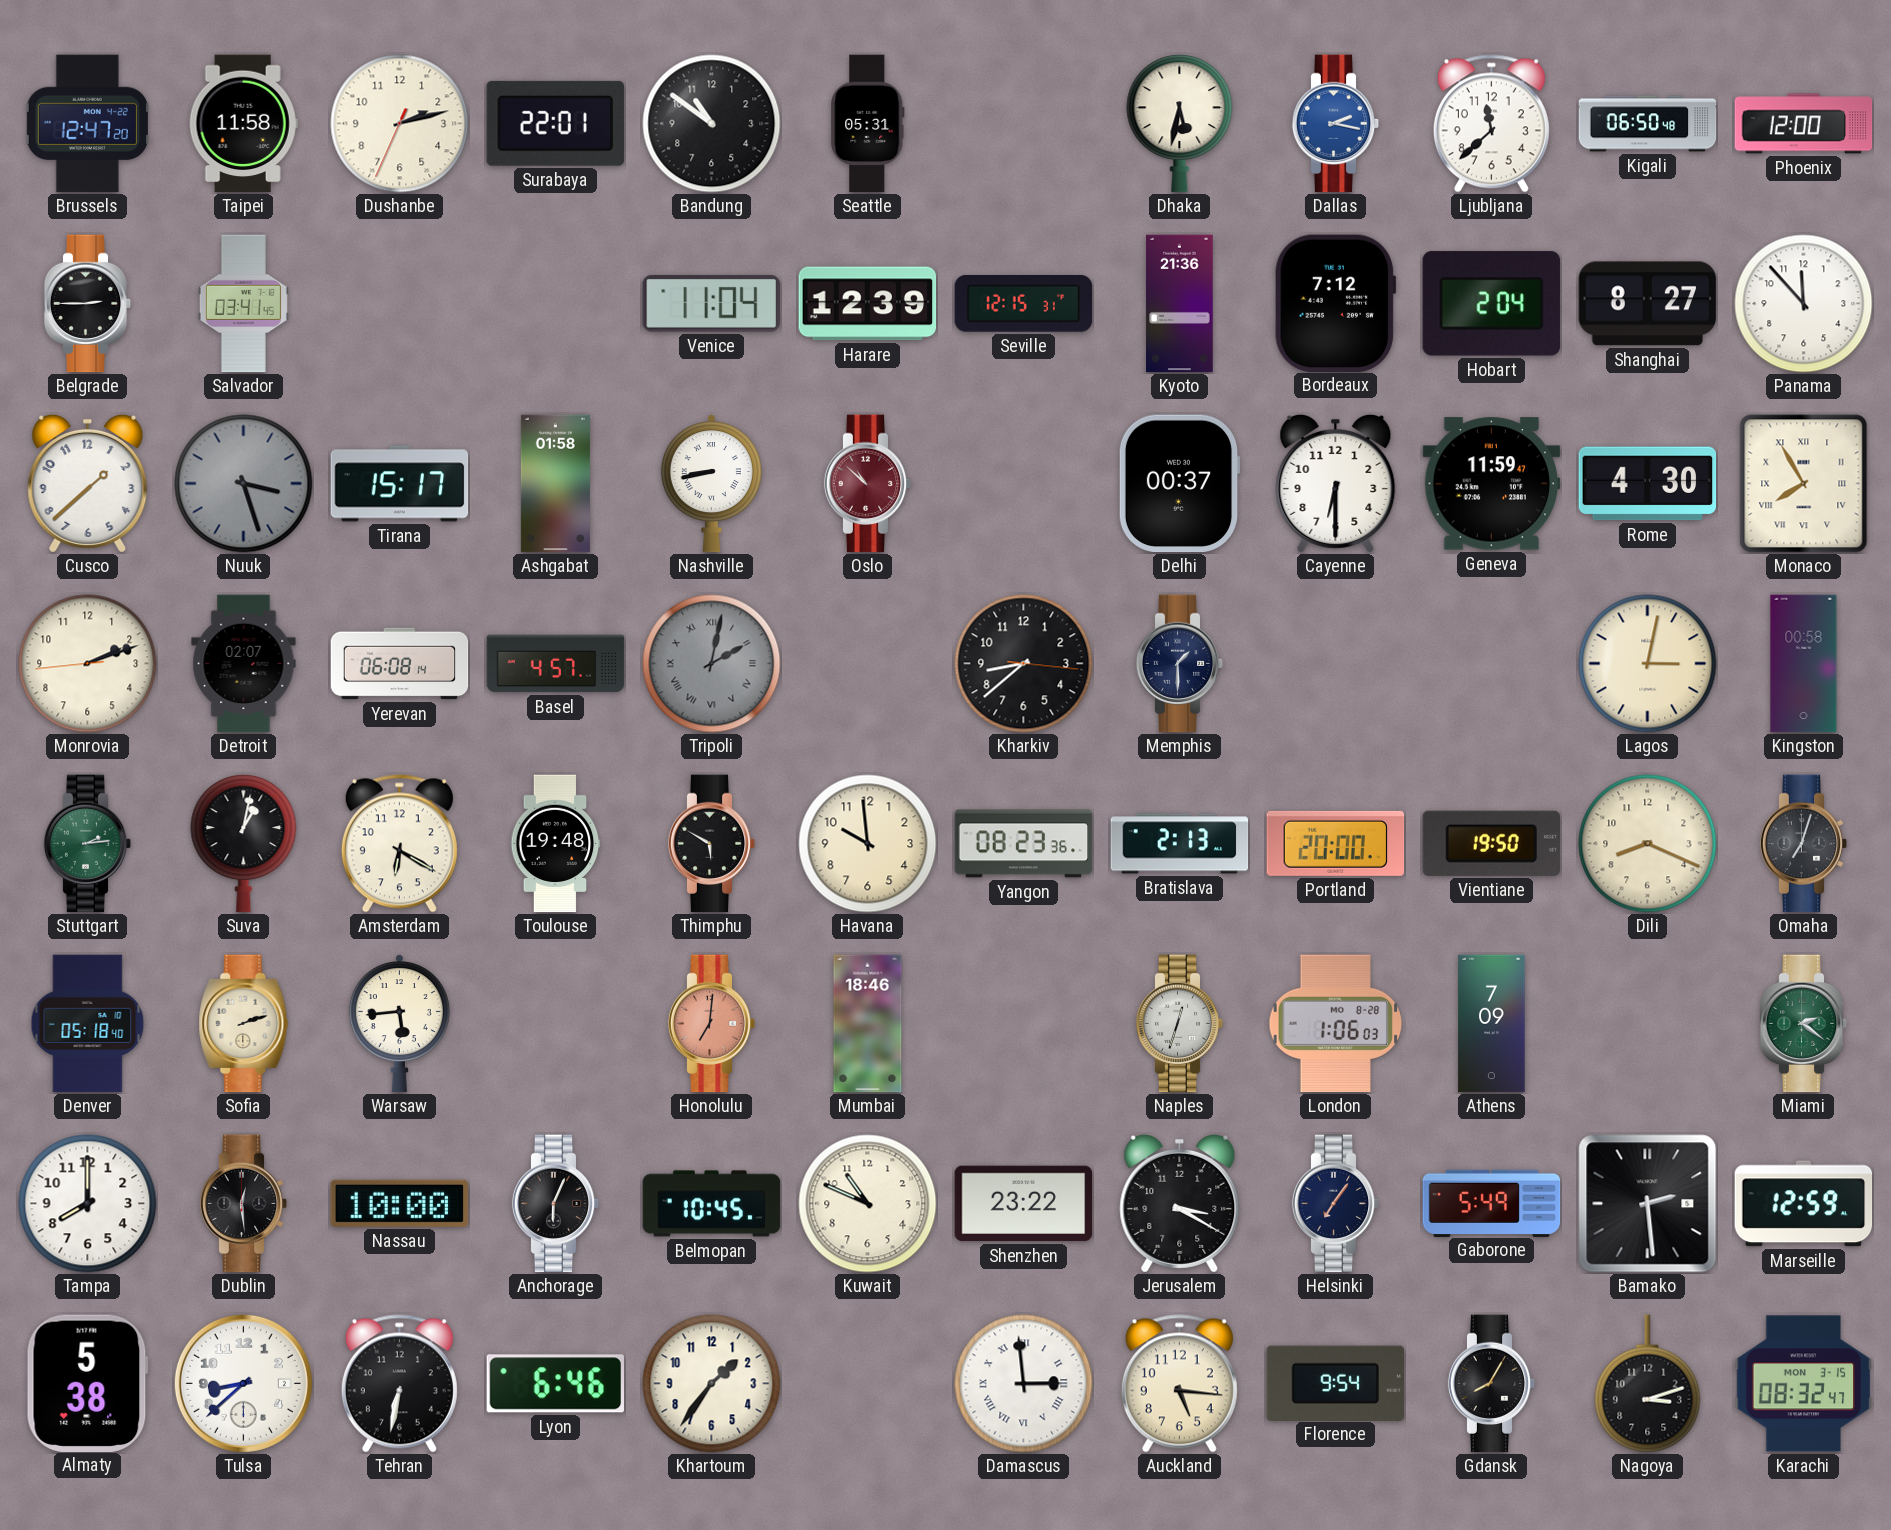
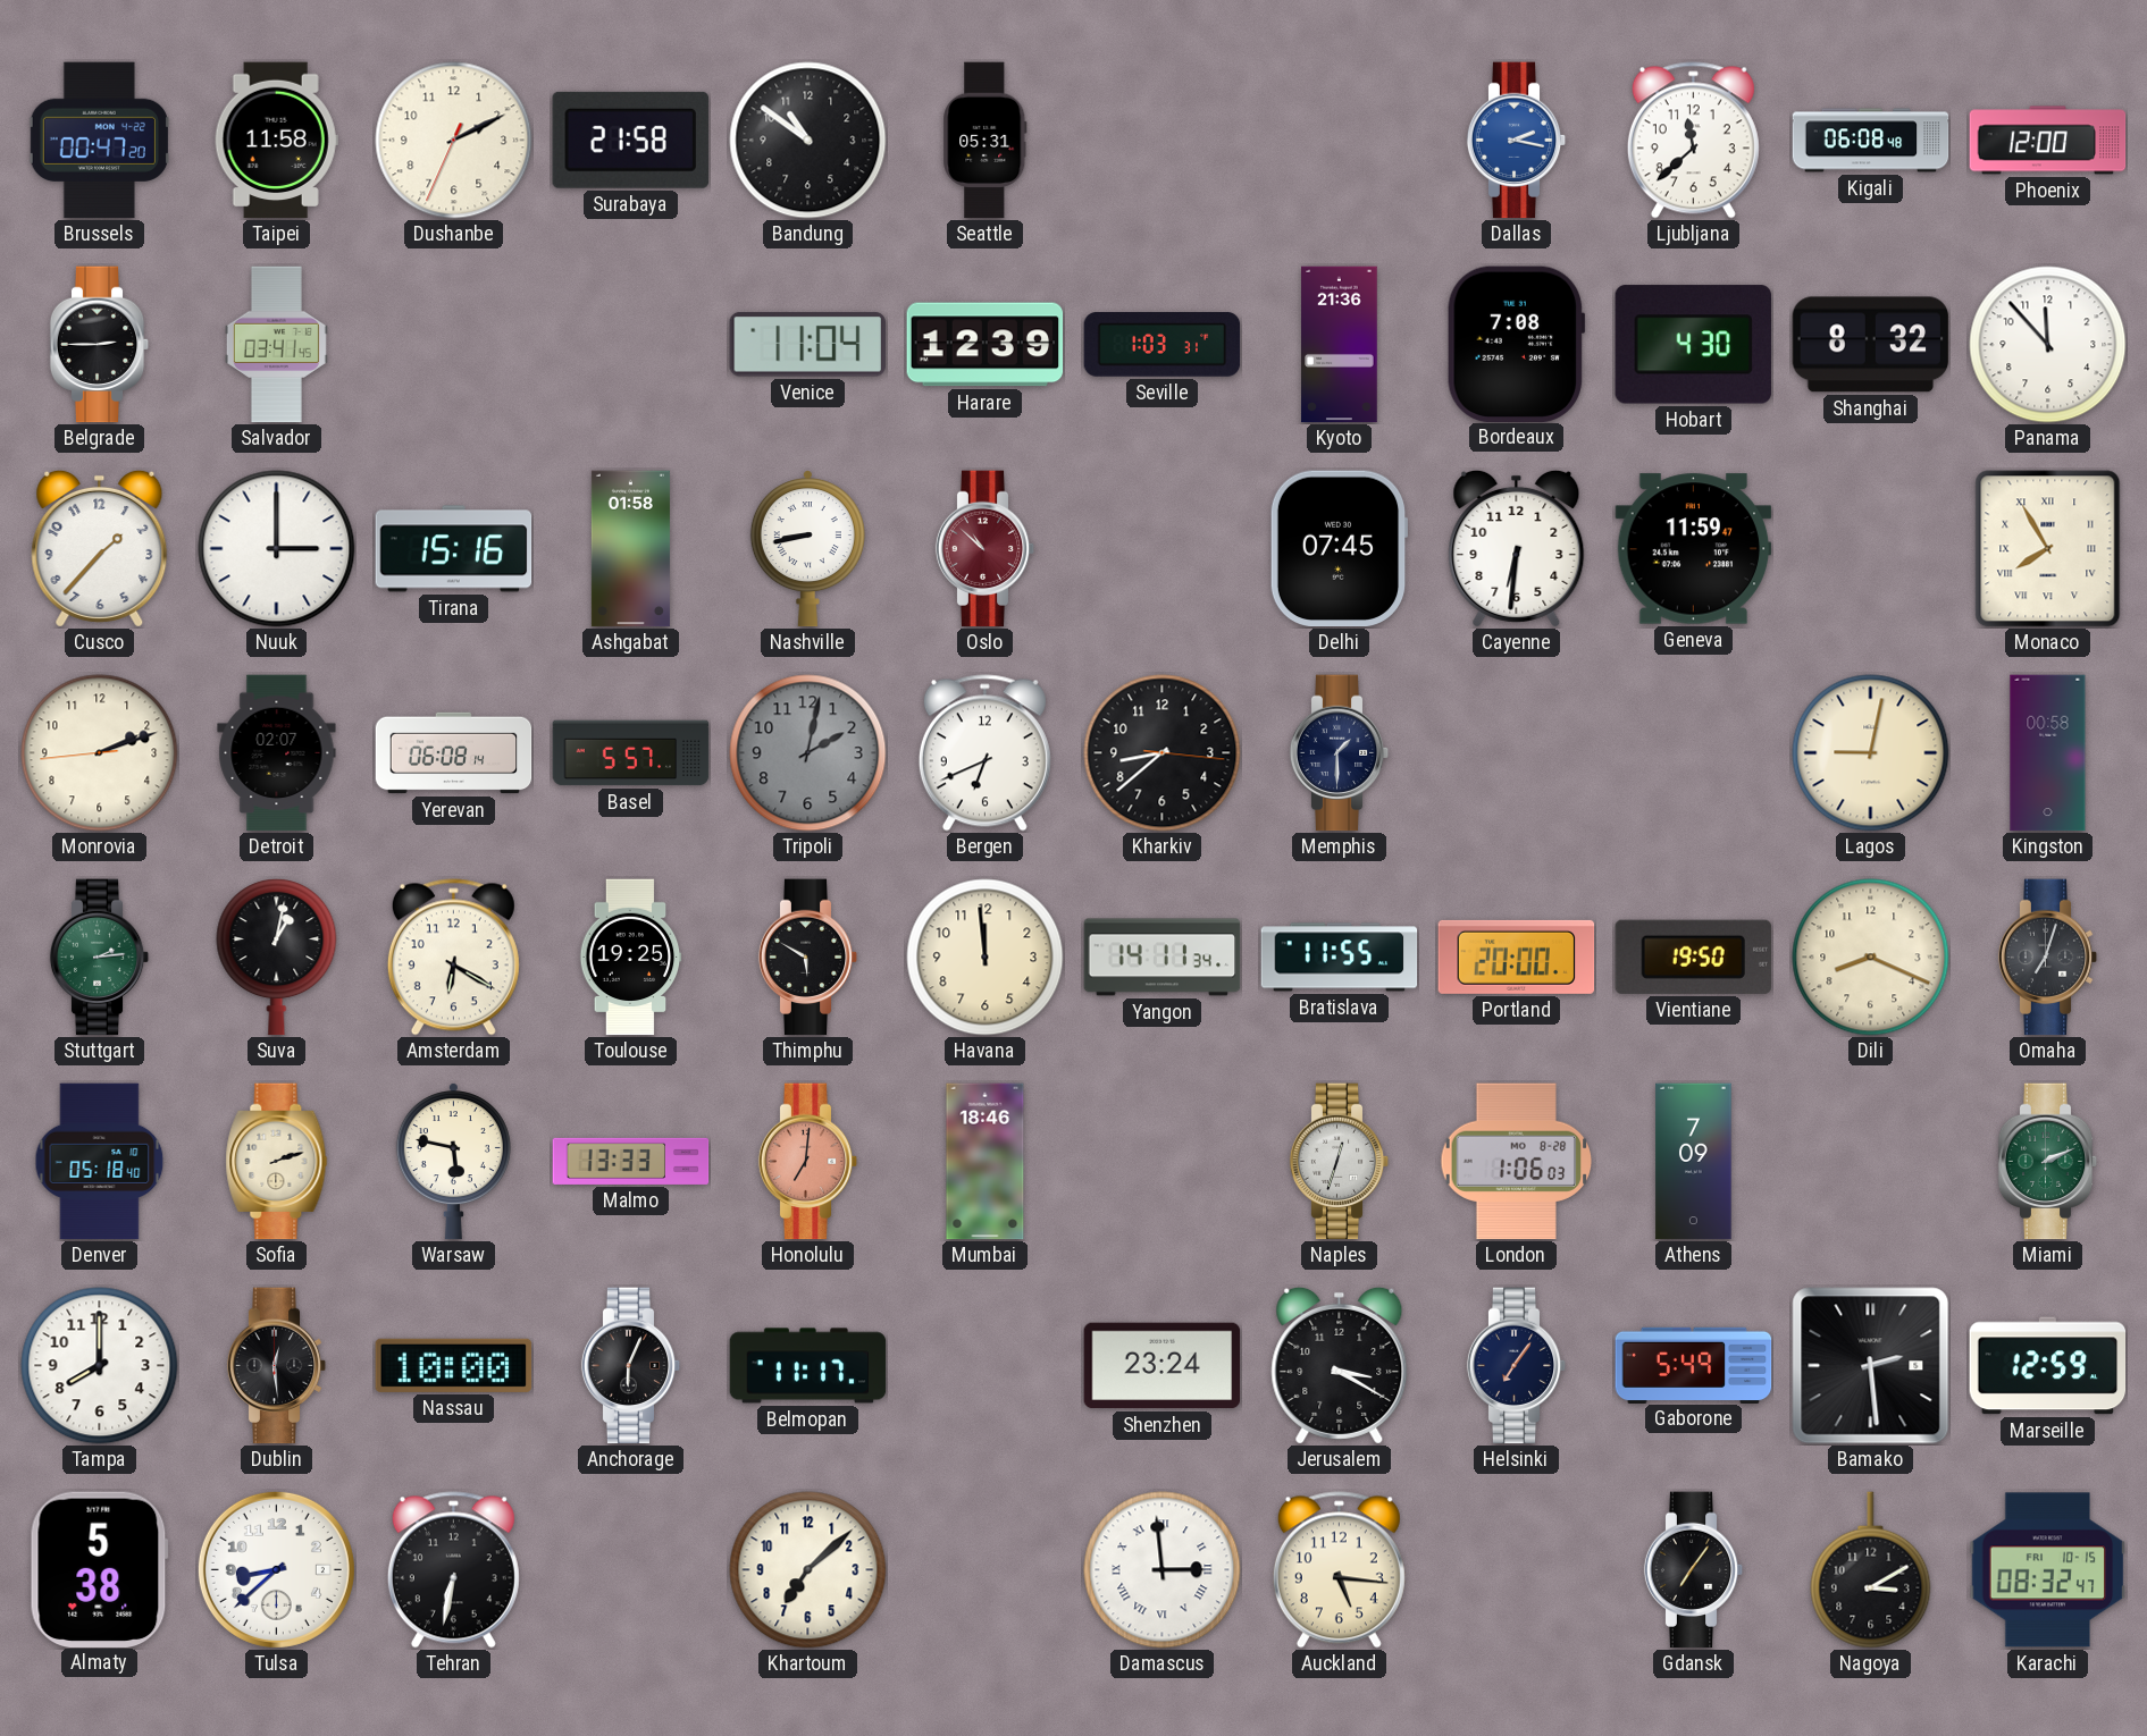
Brussels: 12:47 -> 00:47
Dushanbe: 2:12 -> 2:10
Surabaya: 22:01 -> 21:58
Dhaka: 5:32 -> none
Kigali: 06:50 -> 06:08
Seville: 12:15 -> 1:03
Bordeaux: 7:12 -> 7:08
Hobart: 2:04 -> 4:30
Shanghai: 8:27 -> 8:32
Cusco: 1:38 -> 1:37
Nuuk: 3:27 -> 3:00
Nuuk dial: grey -> white
Tirana: 15:17 -> 15:16
Delhi: 00:37 -> 07:45
Cayenne: 6:30 -> 6:31
Rome: 4:30 -> none
Basel: 4:57 -> 5:57
Tripoli numerals: Roman -> Arabic
Bergen: none -> 6:41
Lagos: 3:02 -> 9:02
Toulouse: 19:48 -> 19:25
Havana: 9:59 -> 11:59
Yangon: 08:23 -> 14:11
Bratislava: 2:13 -> 11:55
Warsaw: 5:44 -> 5:47
Malmo: none -> 13:33
Miami: 2:21 -> 2:11
Belmopan: 10:45 -> 11:17
Kuwait: 10:49 -> none
Shenzhen: 23:22 -> 23:24
Lyon: 6:46 -> none
Khartoum: 1:36 -> 7:08
Florence: 9:54 -> none
Gdansk: 8:05 -> 7:06
Nagoya: 3:12 -> 3:10
Karachi date: MON 3-15 -> FRI 10-15
